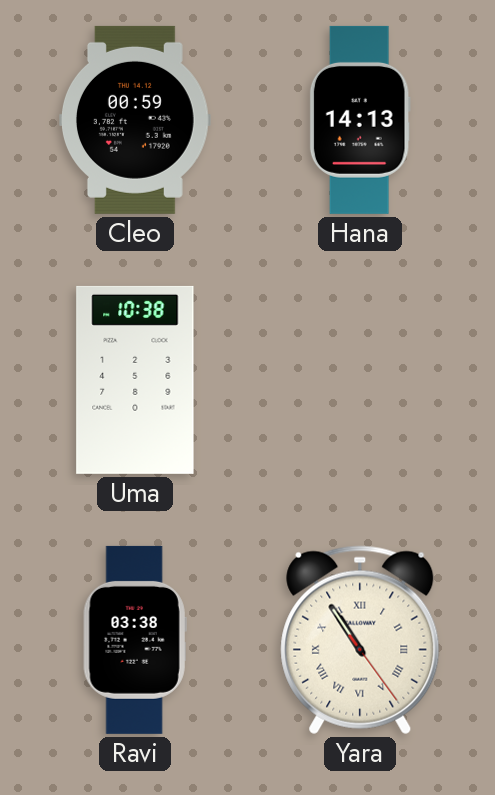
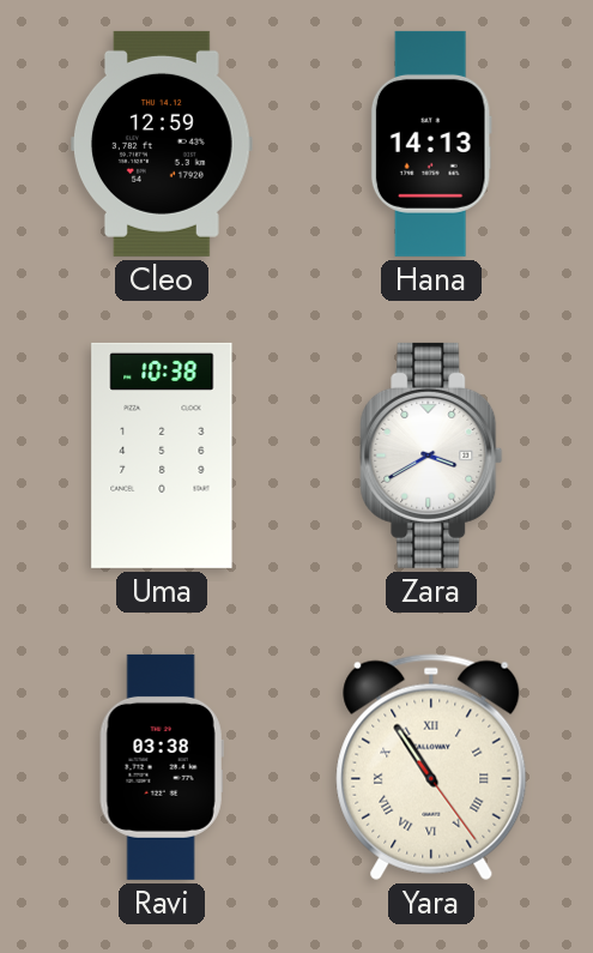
Cleo: 00:59 -> 12:59
Zara: none -> 3:40
